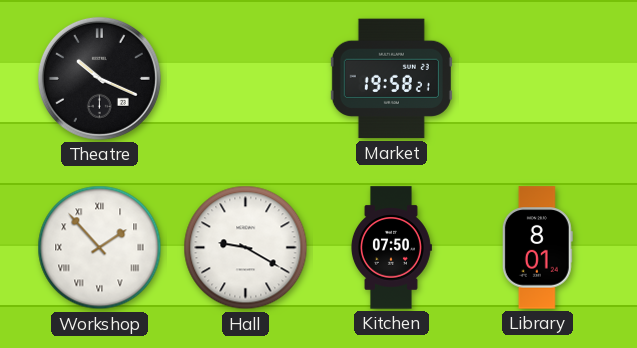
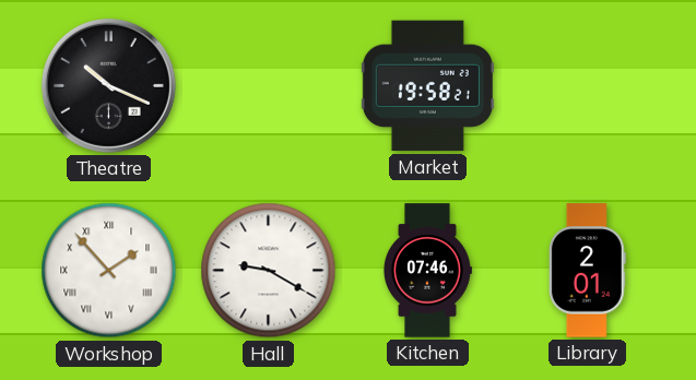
Kitchen: 07:50 -> 07:46
Library: 8:01 -> 2:01
